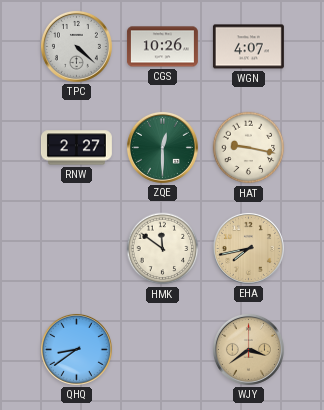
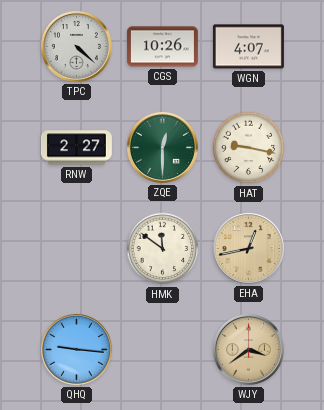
EHA: 7:43 -> 12:43
QHQ: 8:39 -> 9:16
